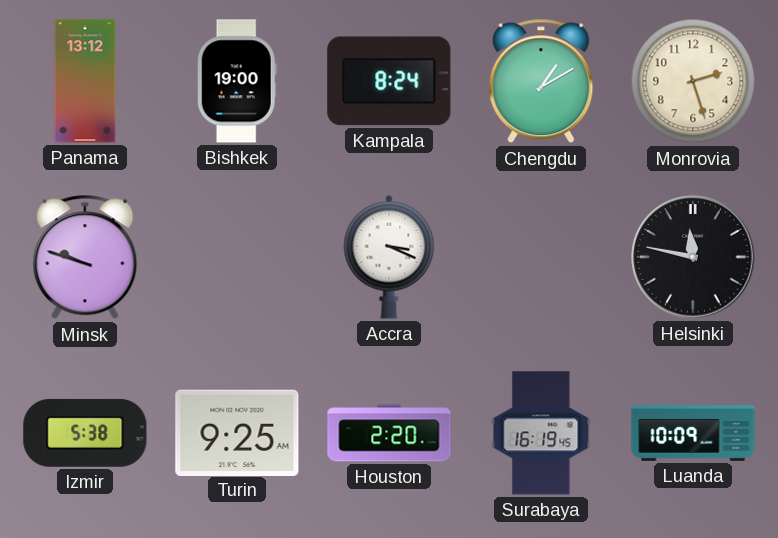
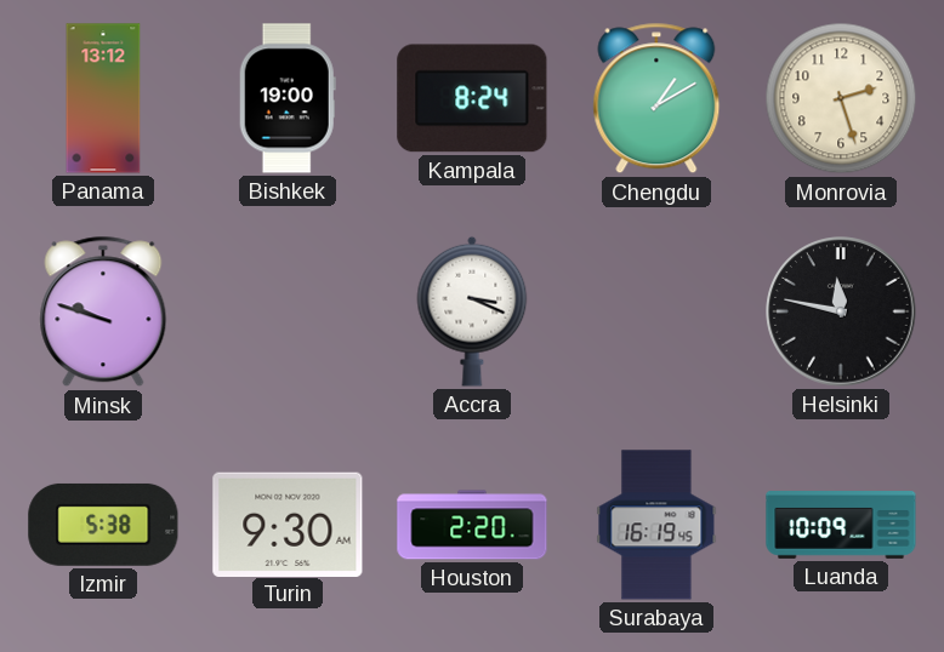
Turin: 9:25 -> 9:30
